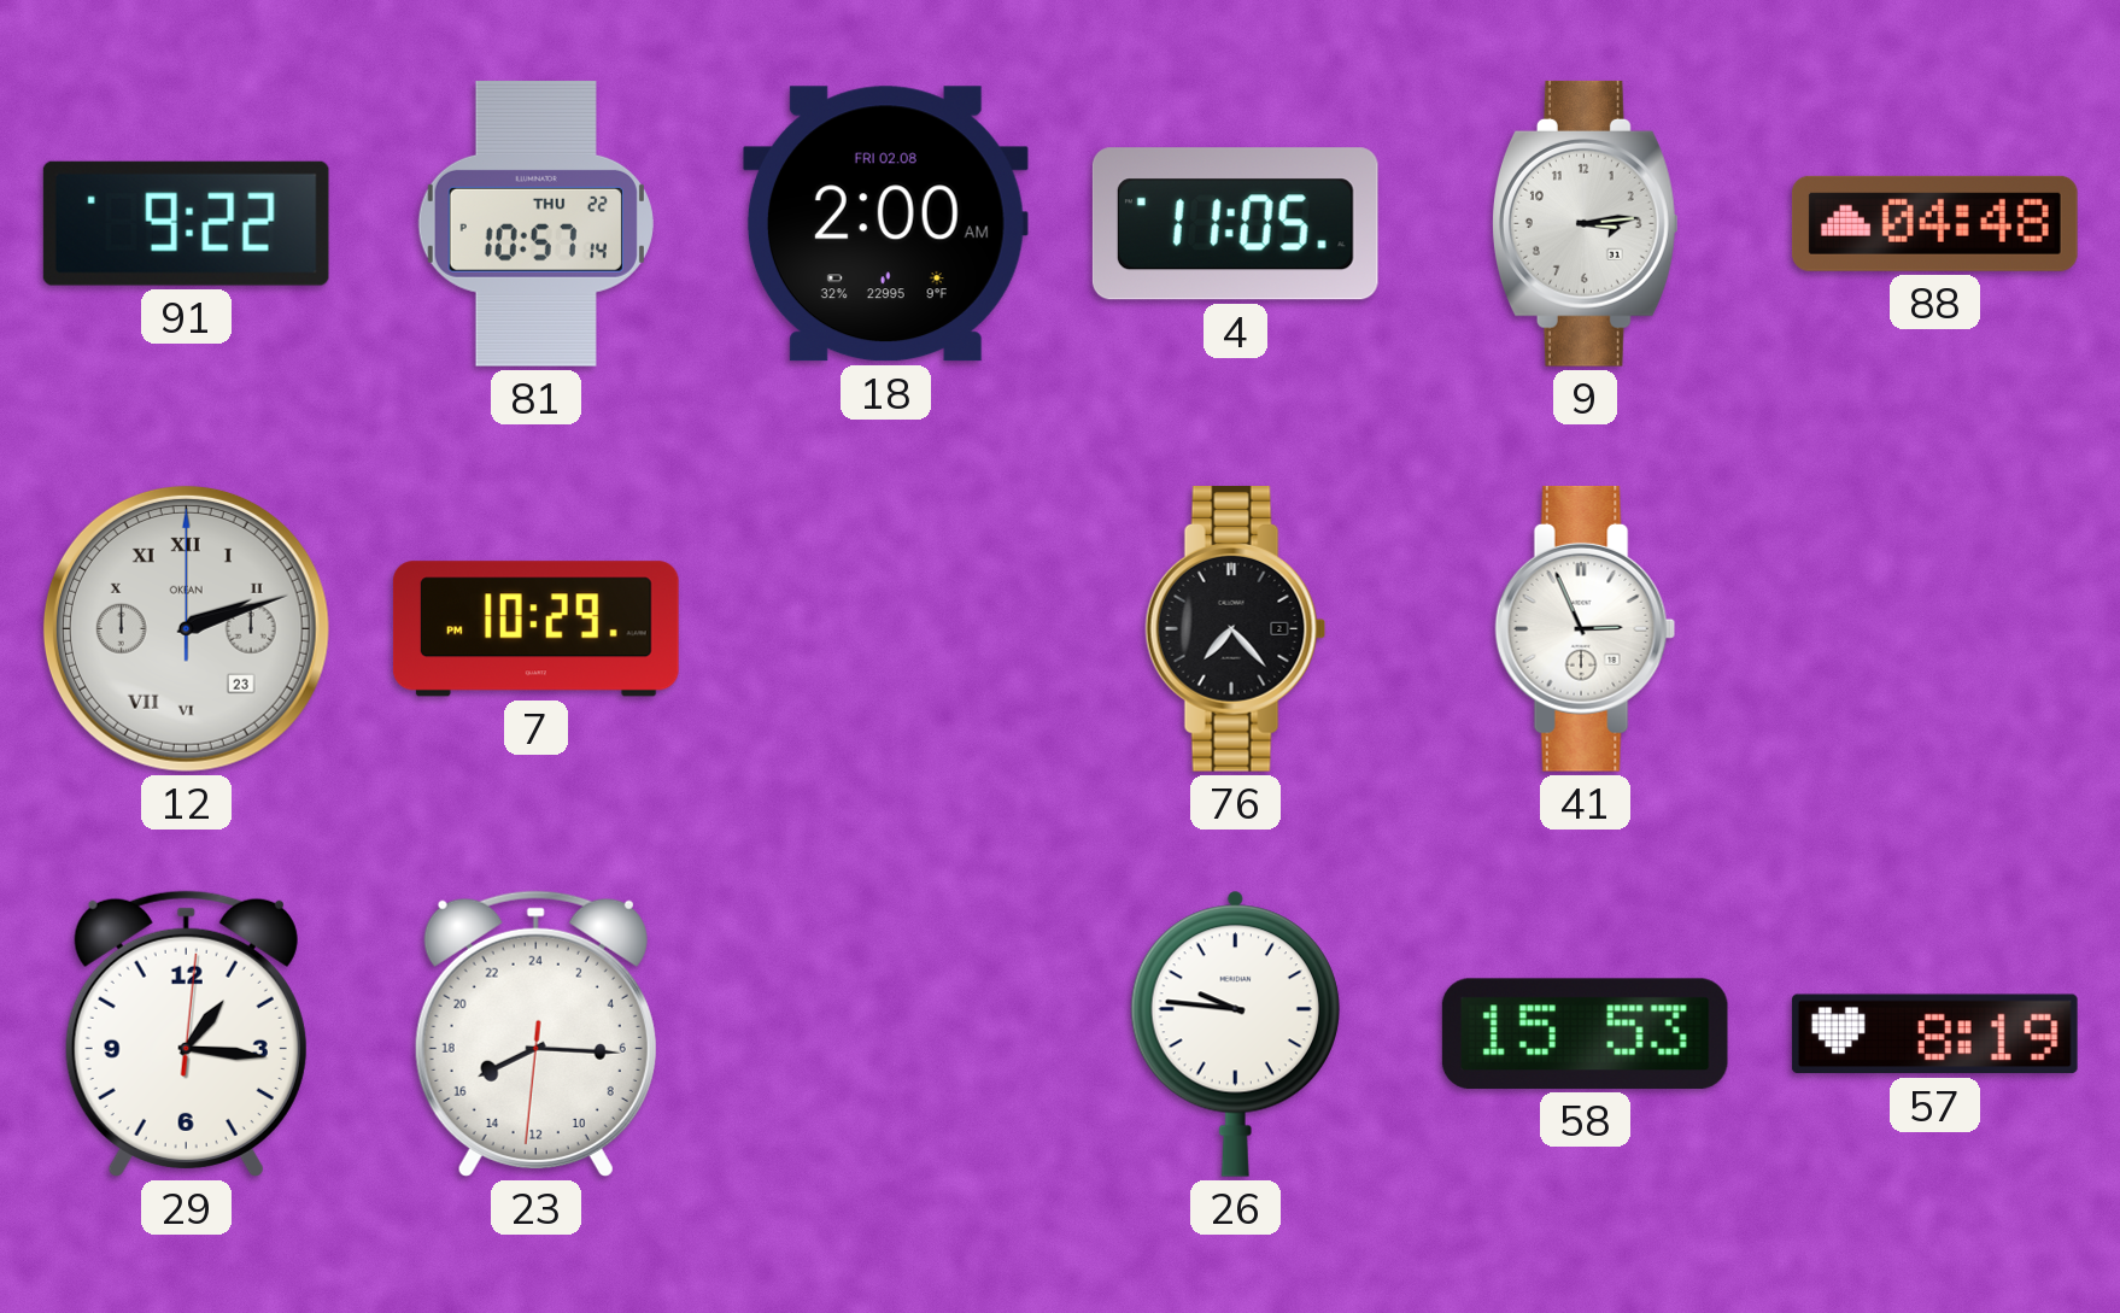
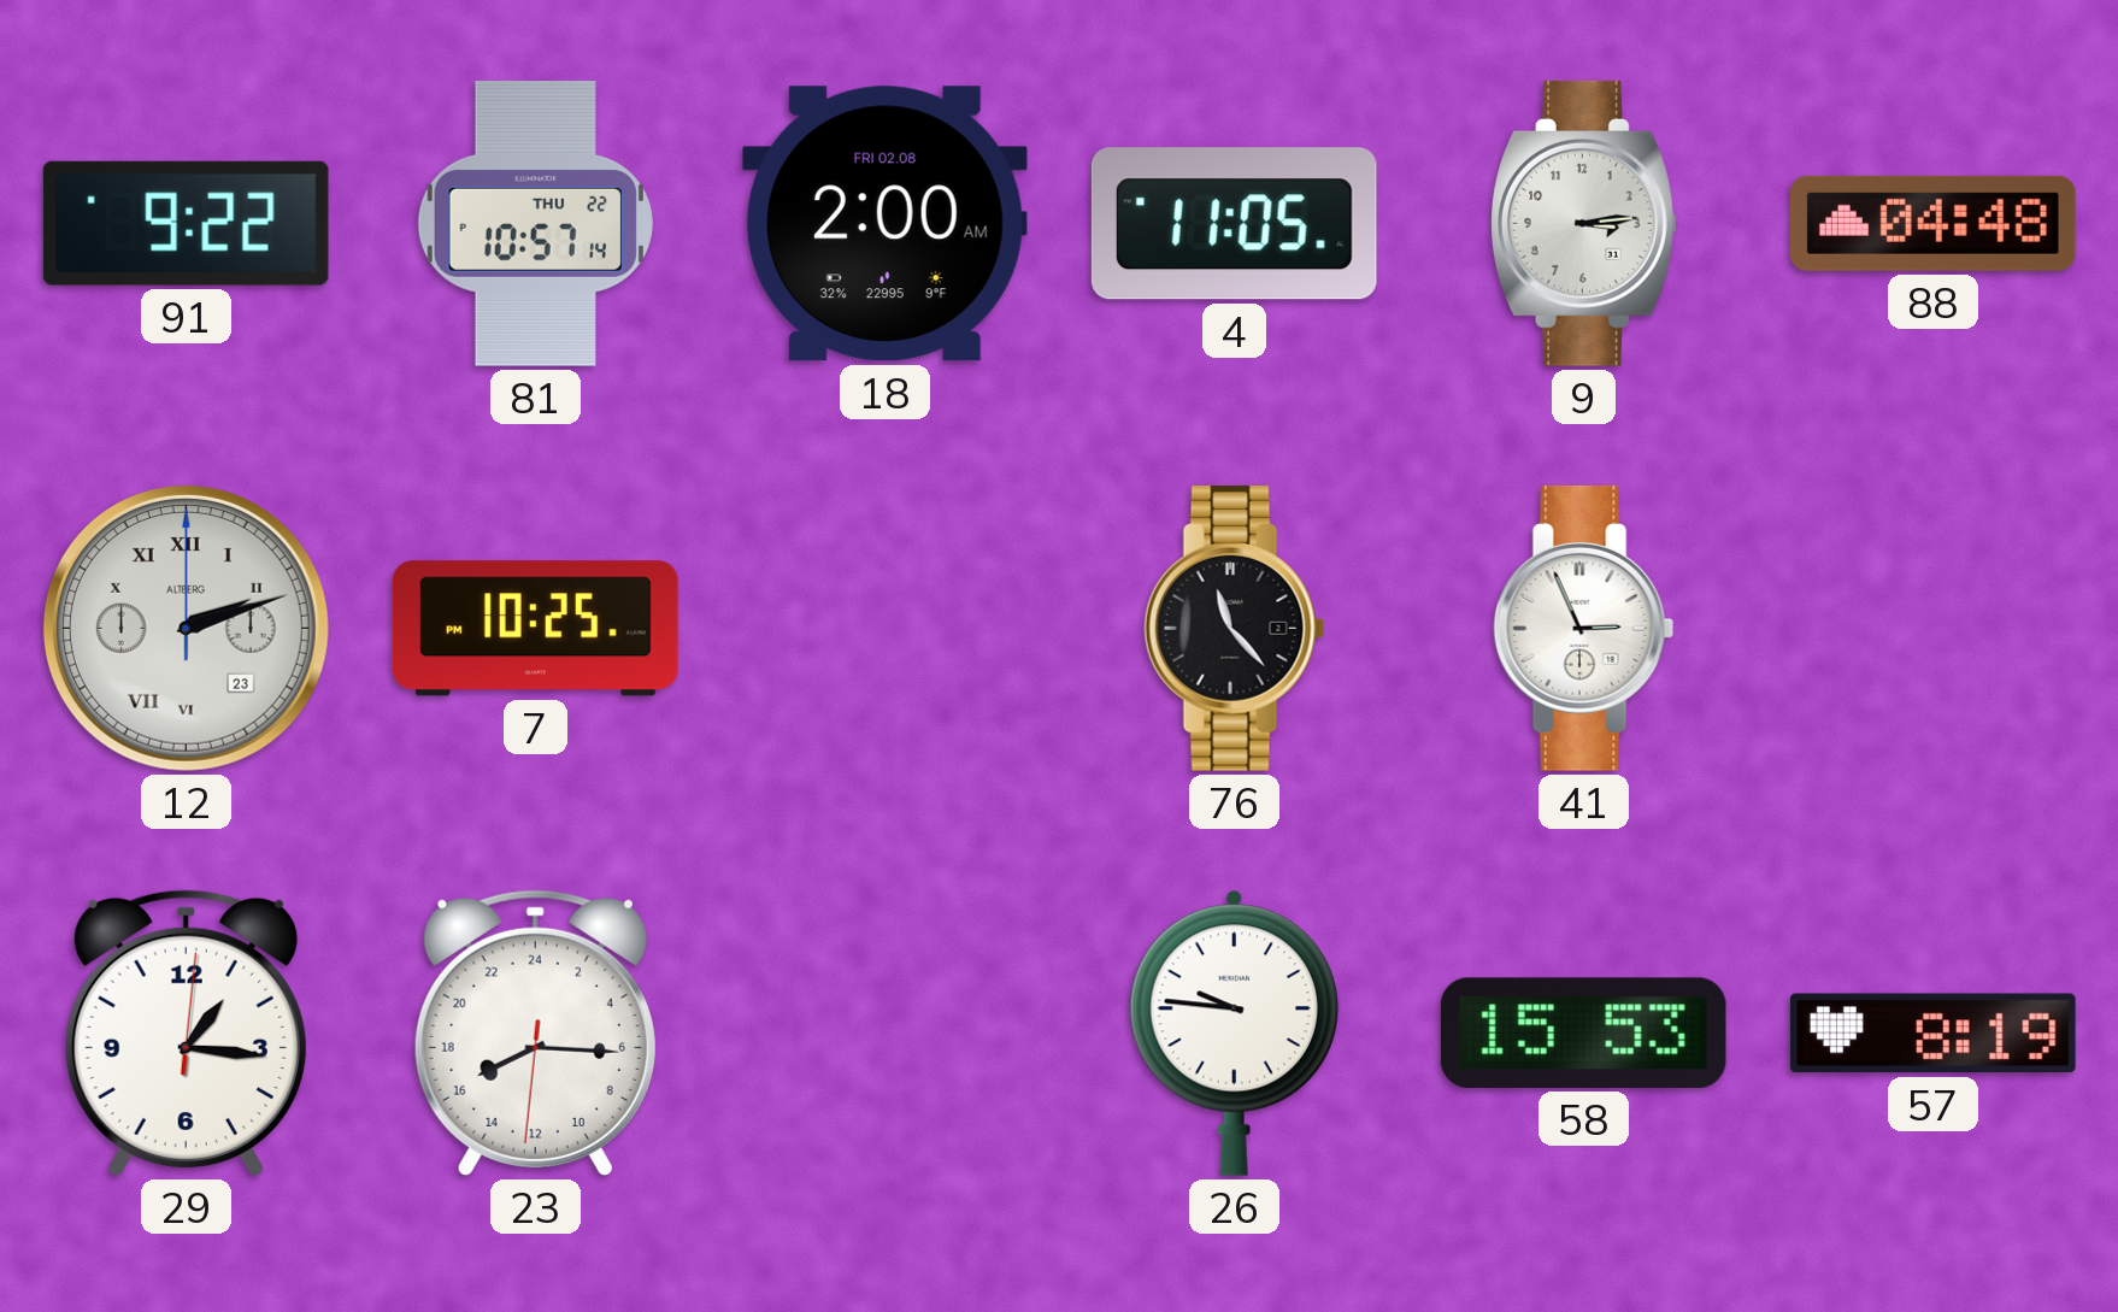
12 brand: OKEAN -> ALTBERG
7: 10:29 -> 10:25
76: 7:23 -> 11:23
